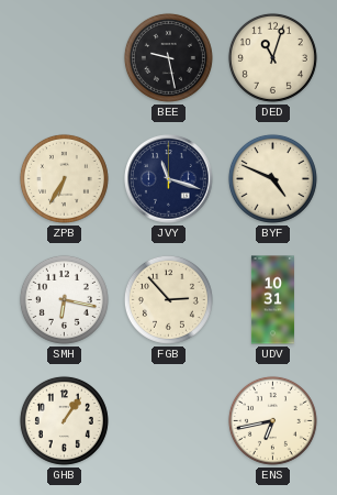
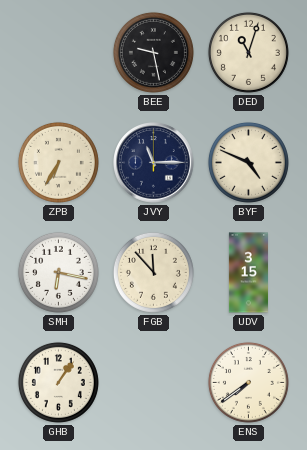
JVY: 11:18 -> 11:15
FGB: 2:53 -> 11:53
UDV: 10:31 -> 3:15
ENS: 6:43 -> 7:39
